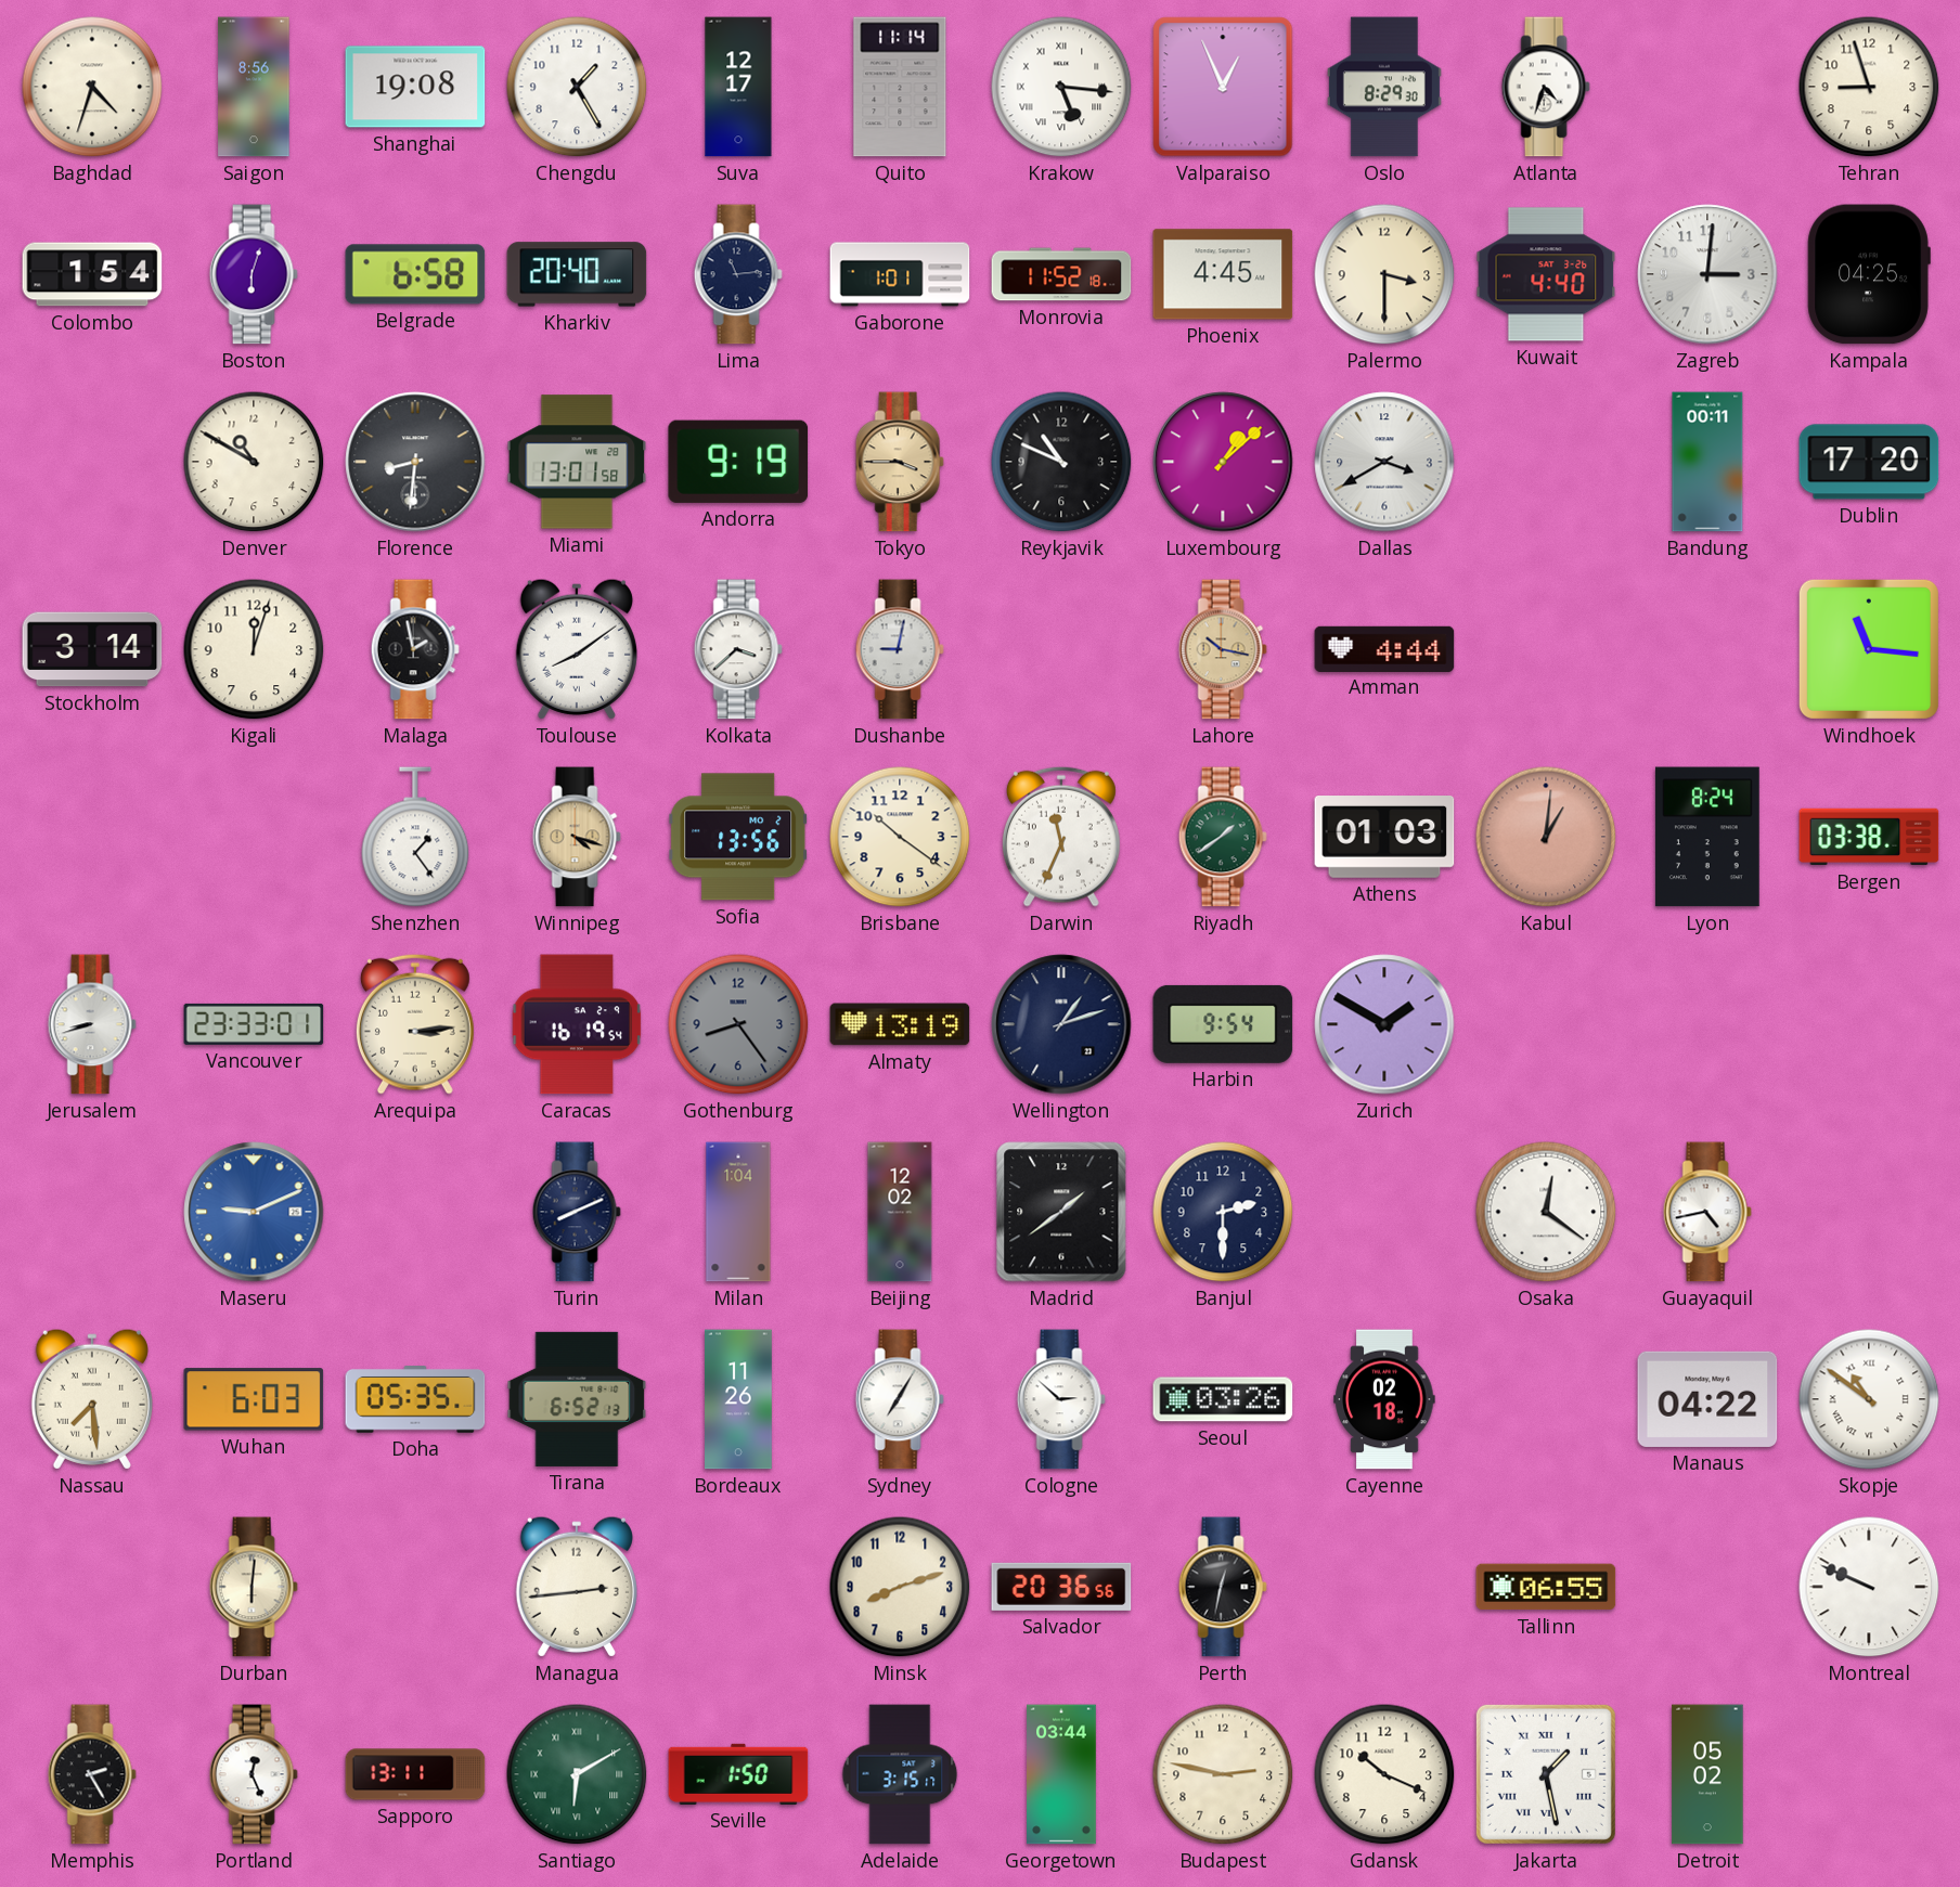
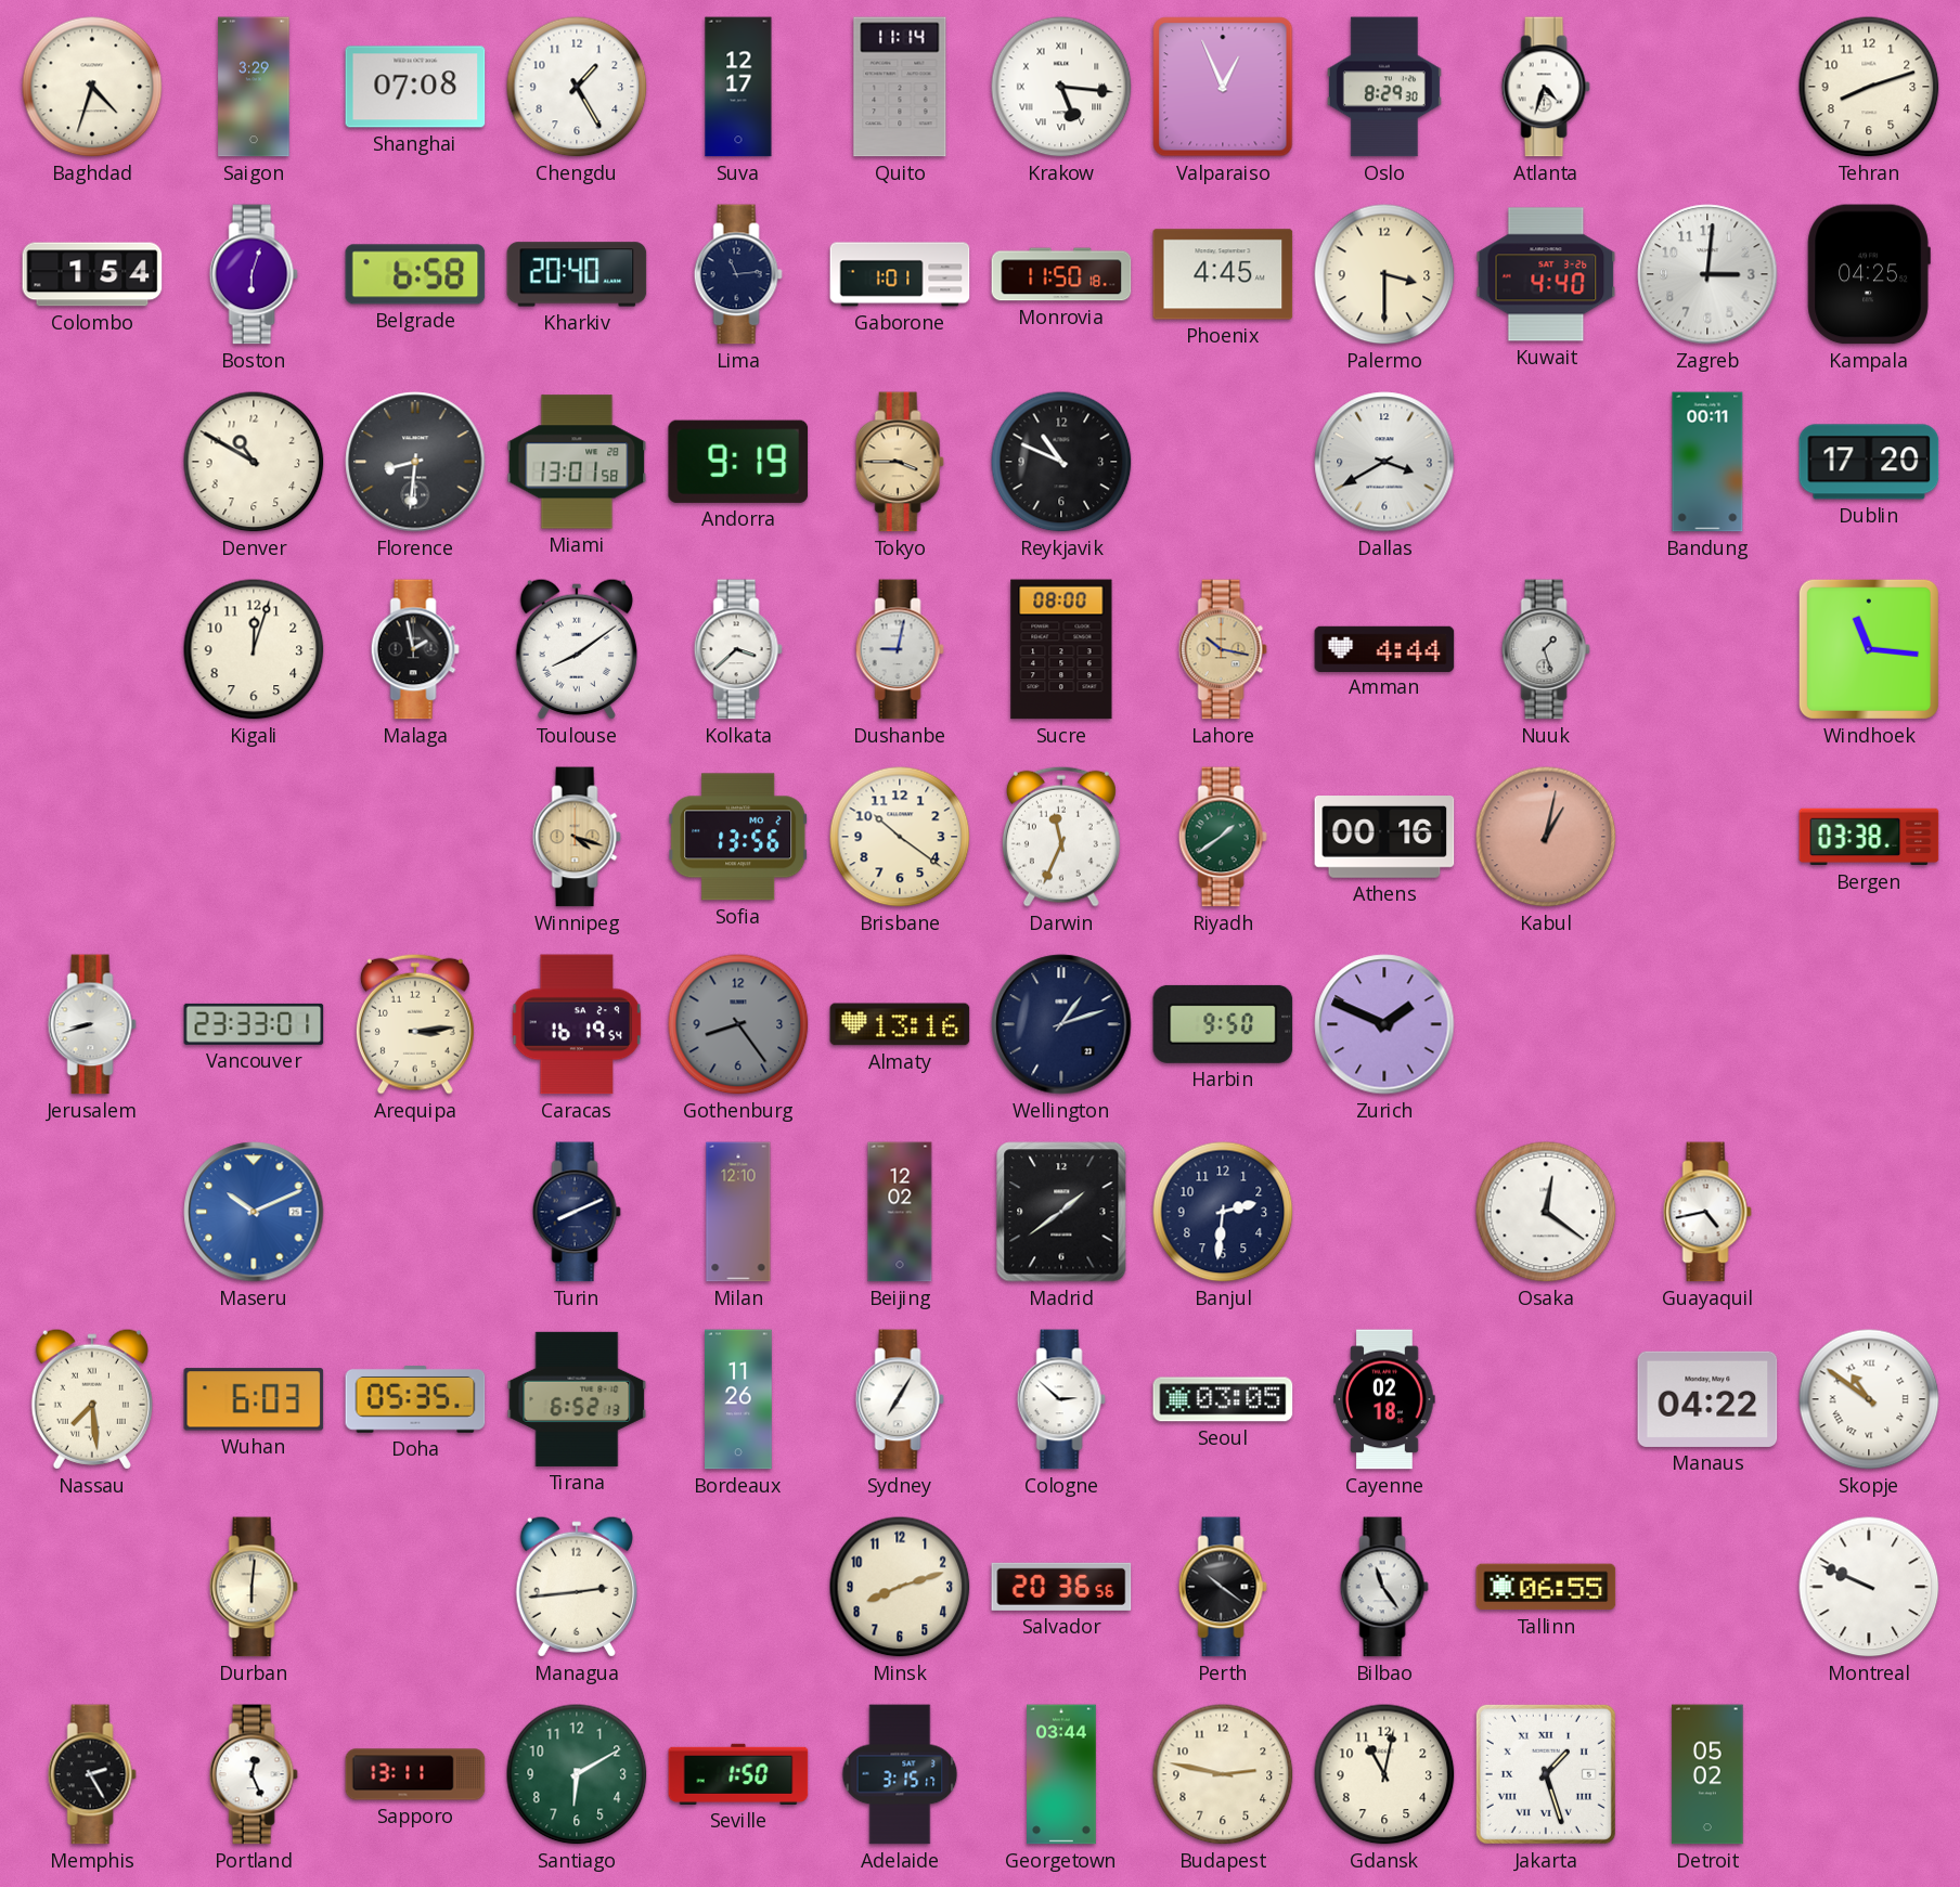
Saigon: 8:56 -> 3:29
Shanghai: 19:08 -> 07:08
Tehran: 8:57 -> 8:12
Monrovia: 11:52 -> 11:50
Luxembourg: 1:08 -> none
Stockholm: 3:14 -> none
Sucre: none -> 08:00
Nuuk: none -> 1:27
Shenzhen: 1:24 -> none
Athens: 01:03 -> 00:16
Kabul: 1:01 -> 1:02
Lyon: 8:24 -> none
Almaty: 13:19 -> 13:16
Harbin: 9:54 -> 9:50
Zurich: 1:50 -> 1:49
Maseru: 9:11 -> 10:11
Milan: 1:04 -> 12:10
Banjul: 2:30 -> 2:31
Seoul: 03:26 -> 03:05
Perth: 12:32 -> 10:21
Bilbao: none -> 11:24
Santiago numerals: Roman -> Arabic
Gdansk: 10:19 -> 11:02
Jakarta: 1:28 -> 1:27
